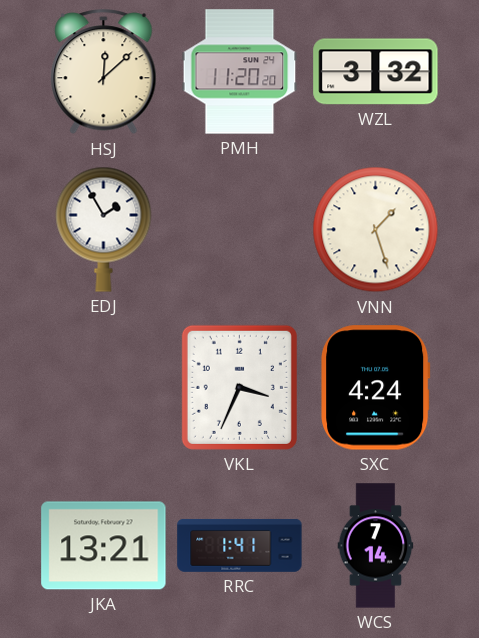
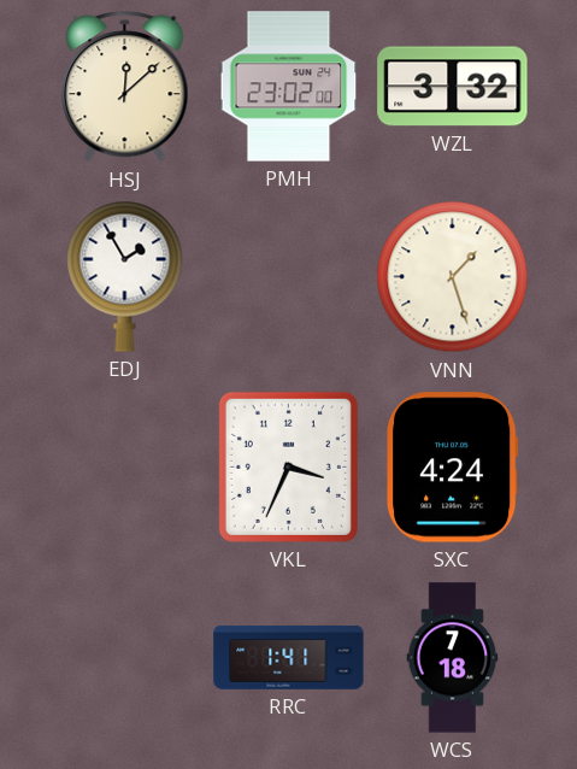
PMH: 11:20 -> 23:02
JKA: 13:21 -> none
WCS: 7:14 -> 7:18
